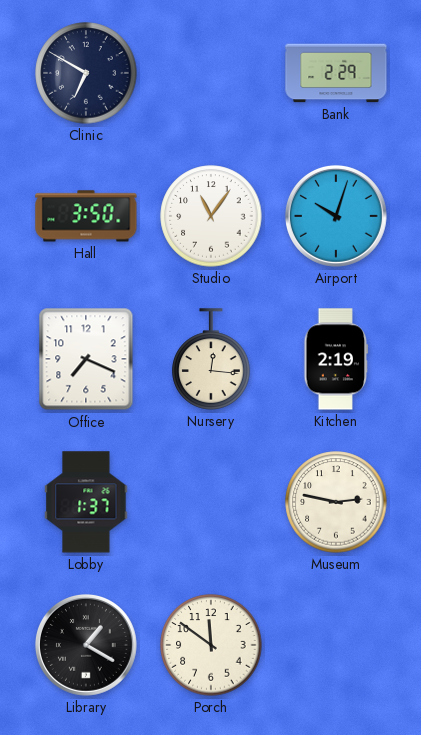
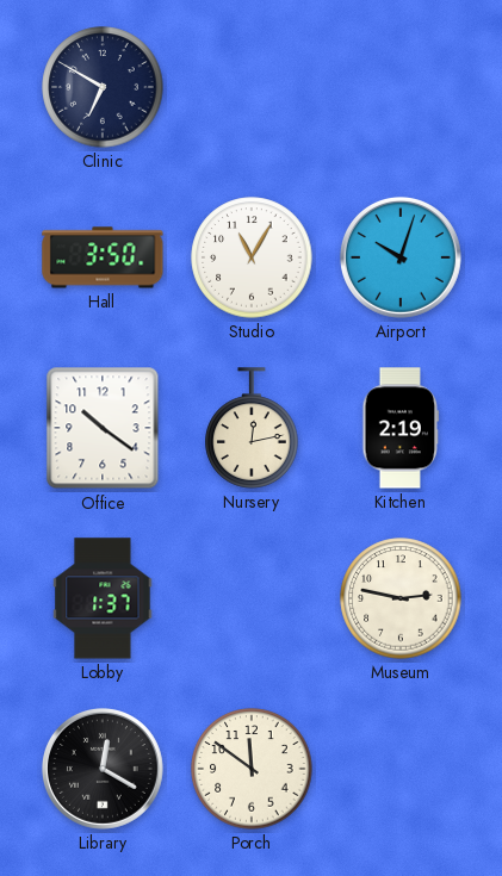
Bank: 2:29 -> none
Studio: 11:06 -> 11:05
Office: 7:19 -> 10:21
Nursery: 12:16 -> 12:13
Library: 1:20 -> 12:20
